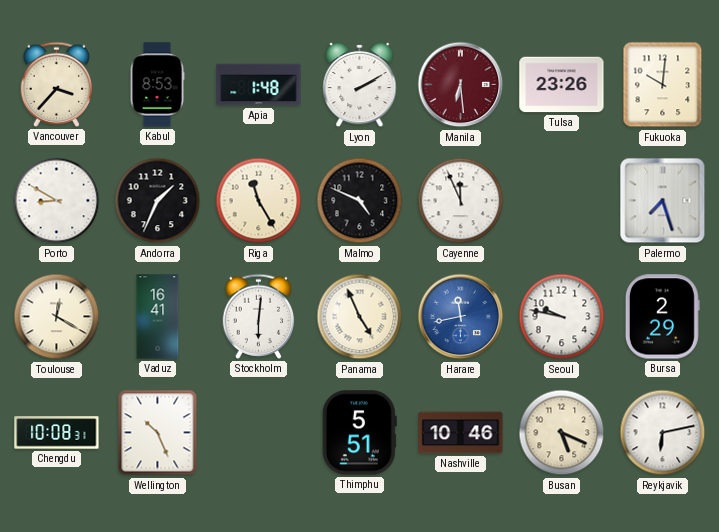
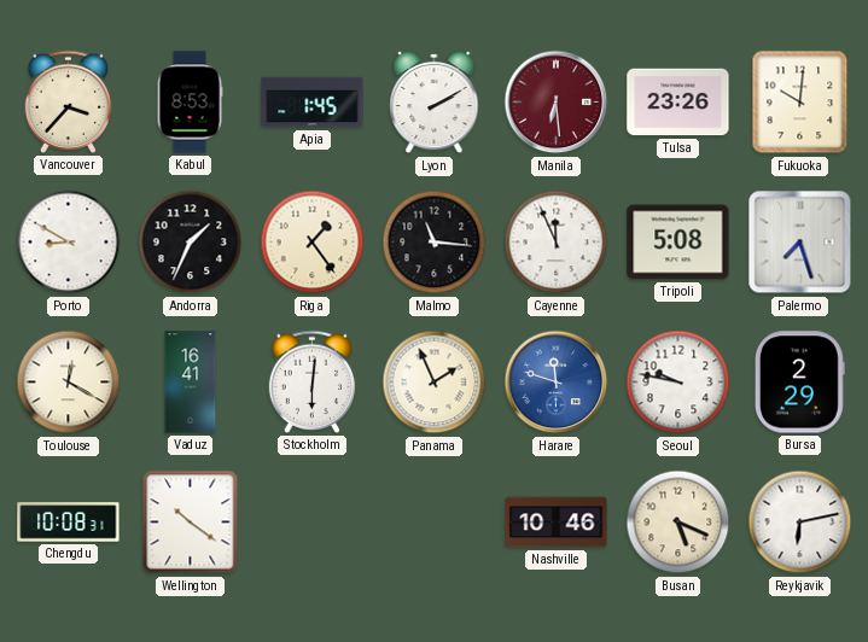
Apia: 1:48 -> 1:45
Riga: 11:25 -> 1:24
Malmo: 4:49 -> 11:16
Tripoli: none -> 5:08
Panama: 4:56 -> 1:56
Harare: 11:43 -> 11:48
Wellington: 10:26 -> 10:21
Thimphu: 5:51 -> none
